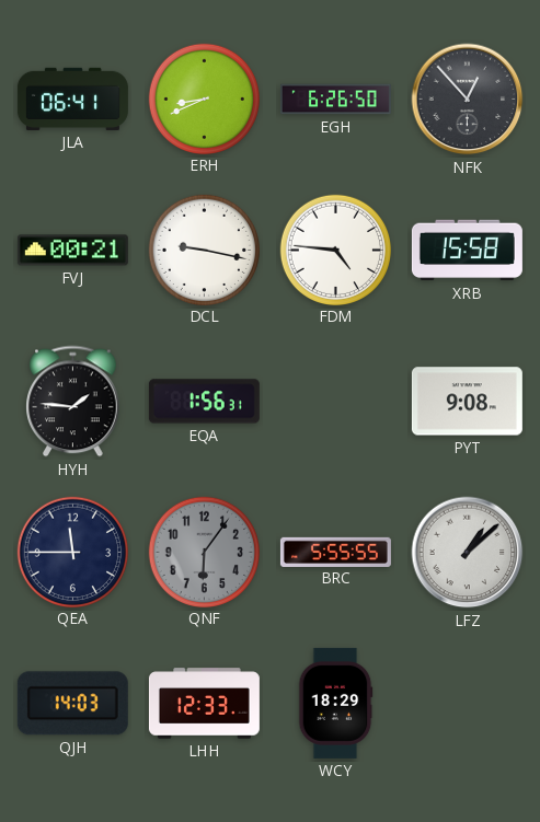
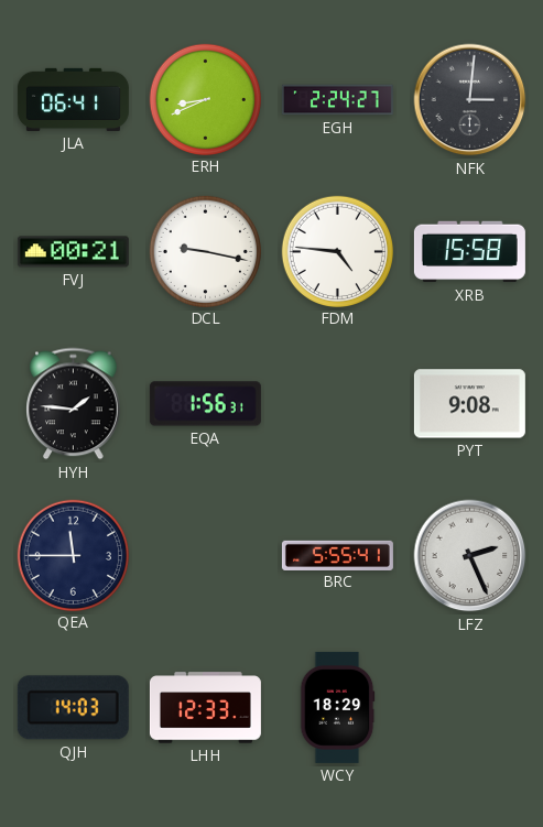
EGH: 6:26 -> 2:24
NFK: 12:53 -> 3:01
QNF: 6:06 -> none
BRC: 5:55:55 -> 5:55:41
LFZ: 1:08 -> 2:26
